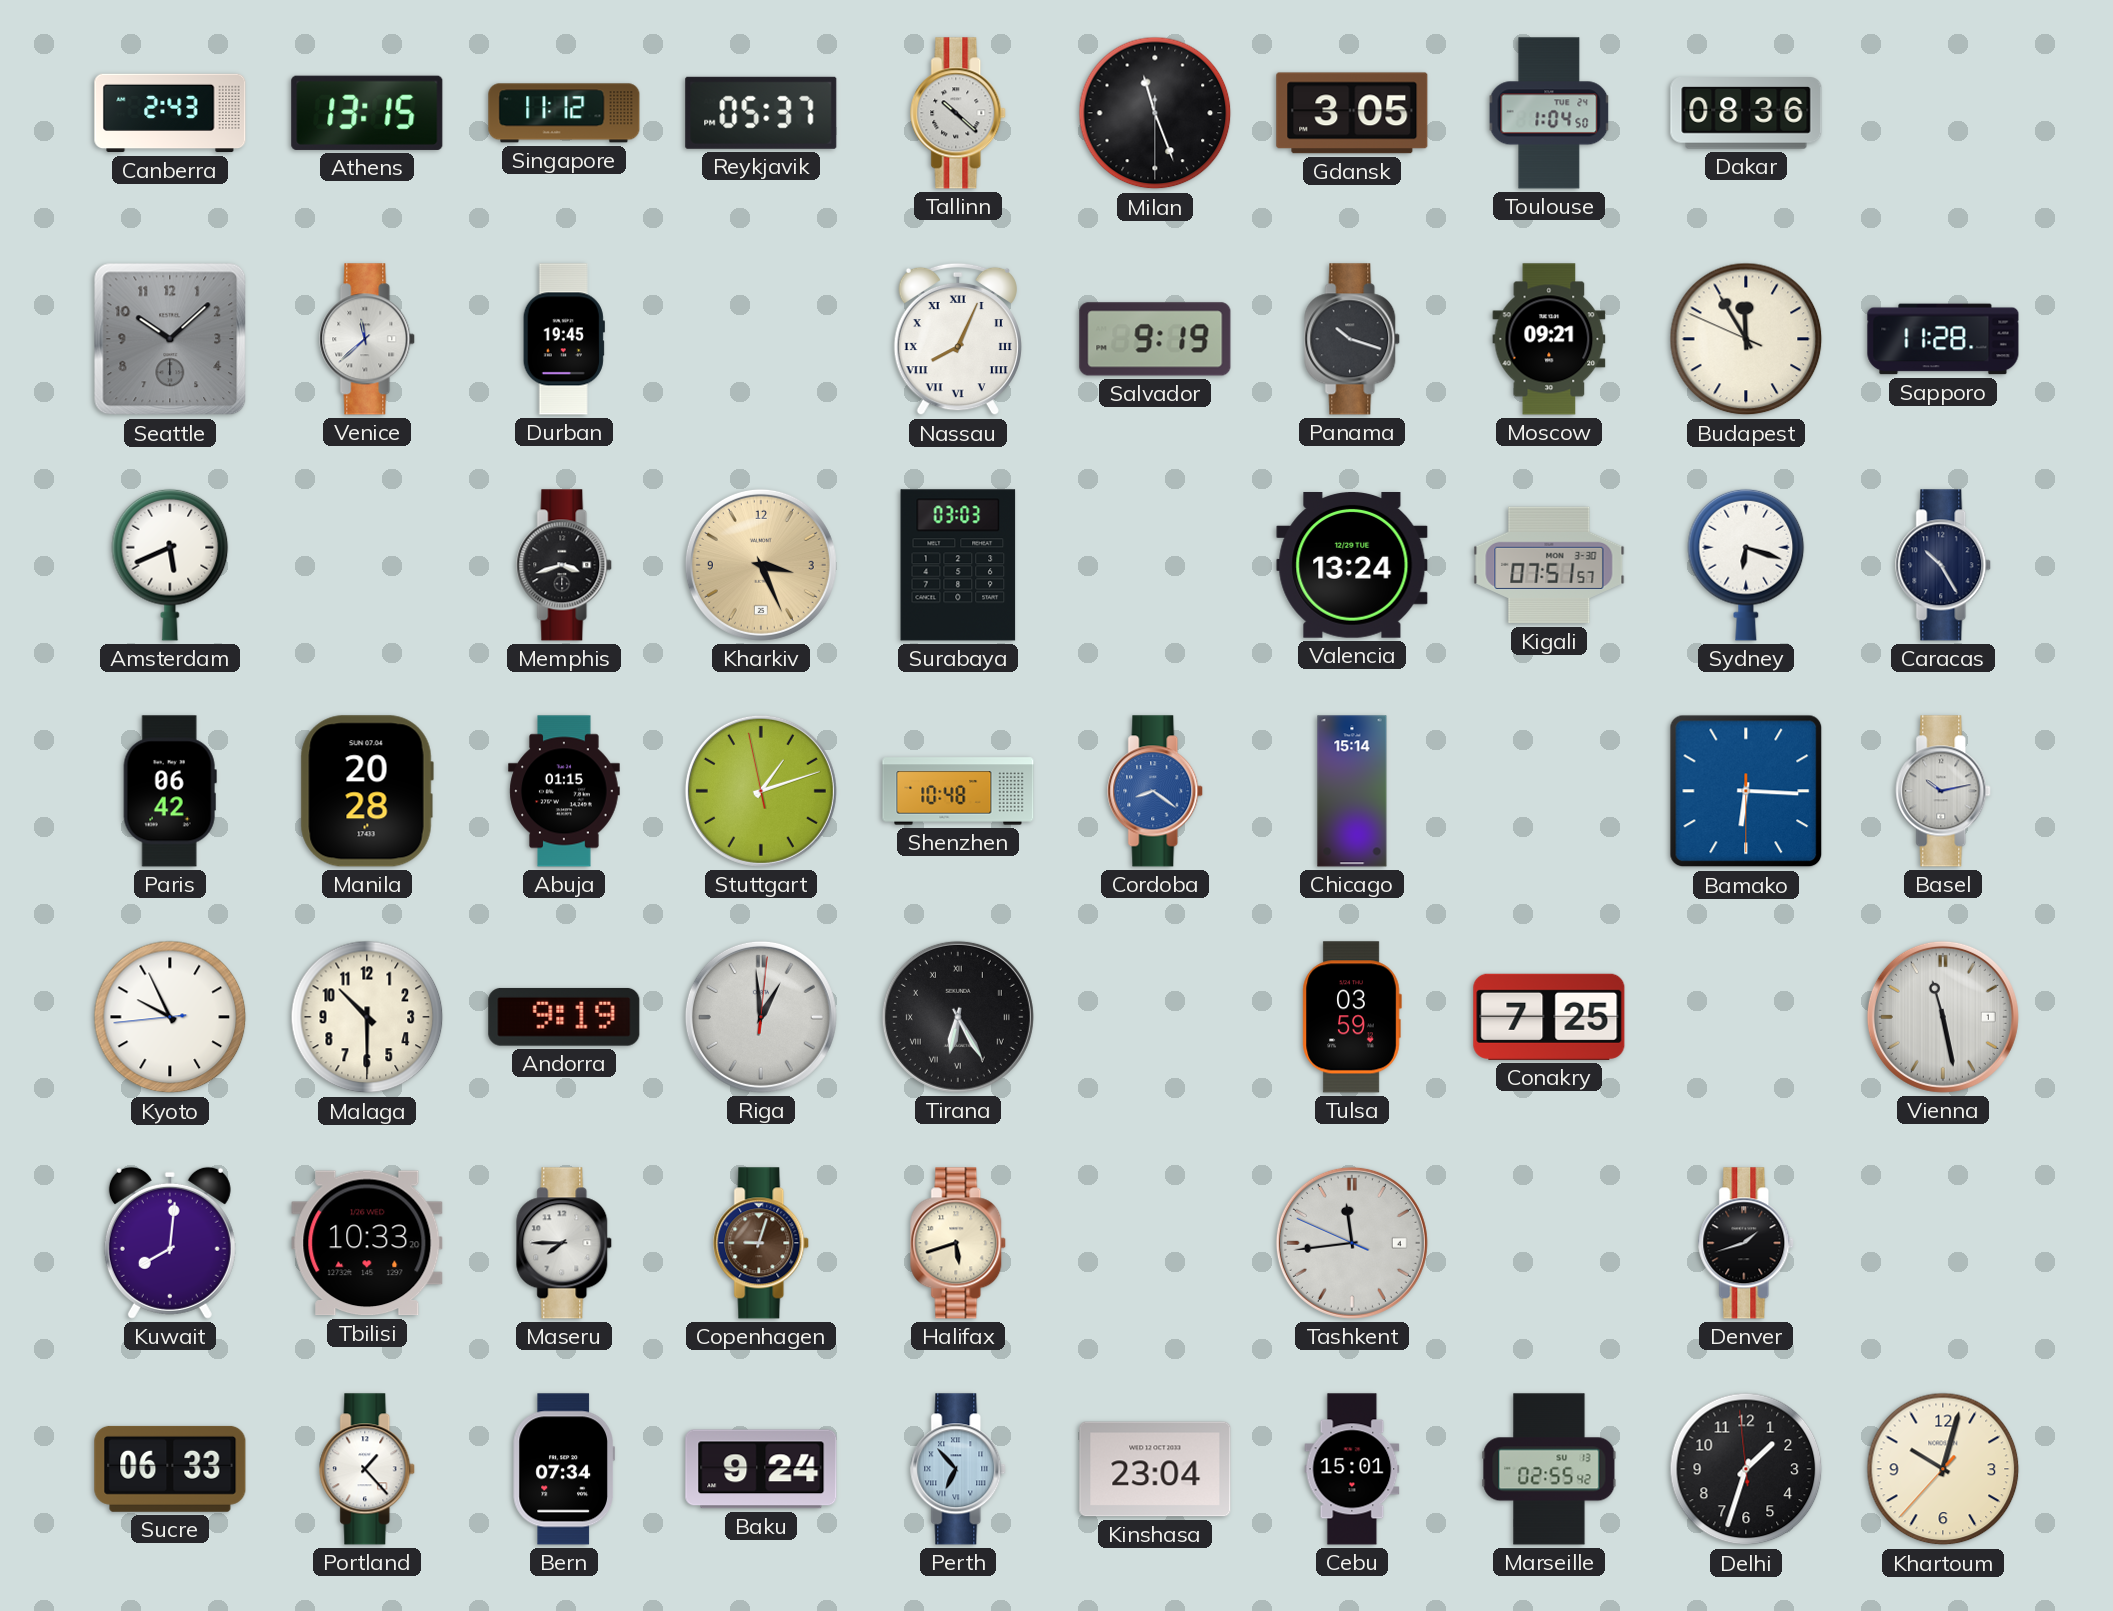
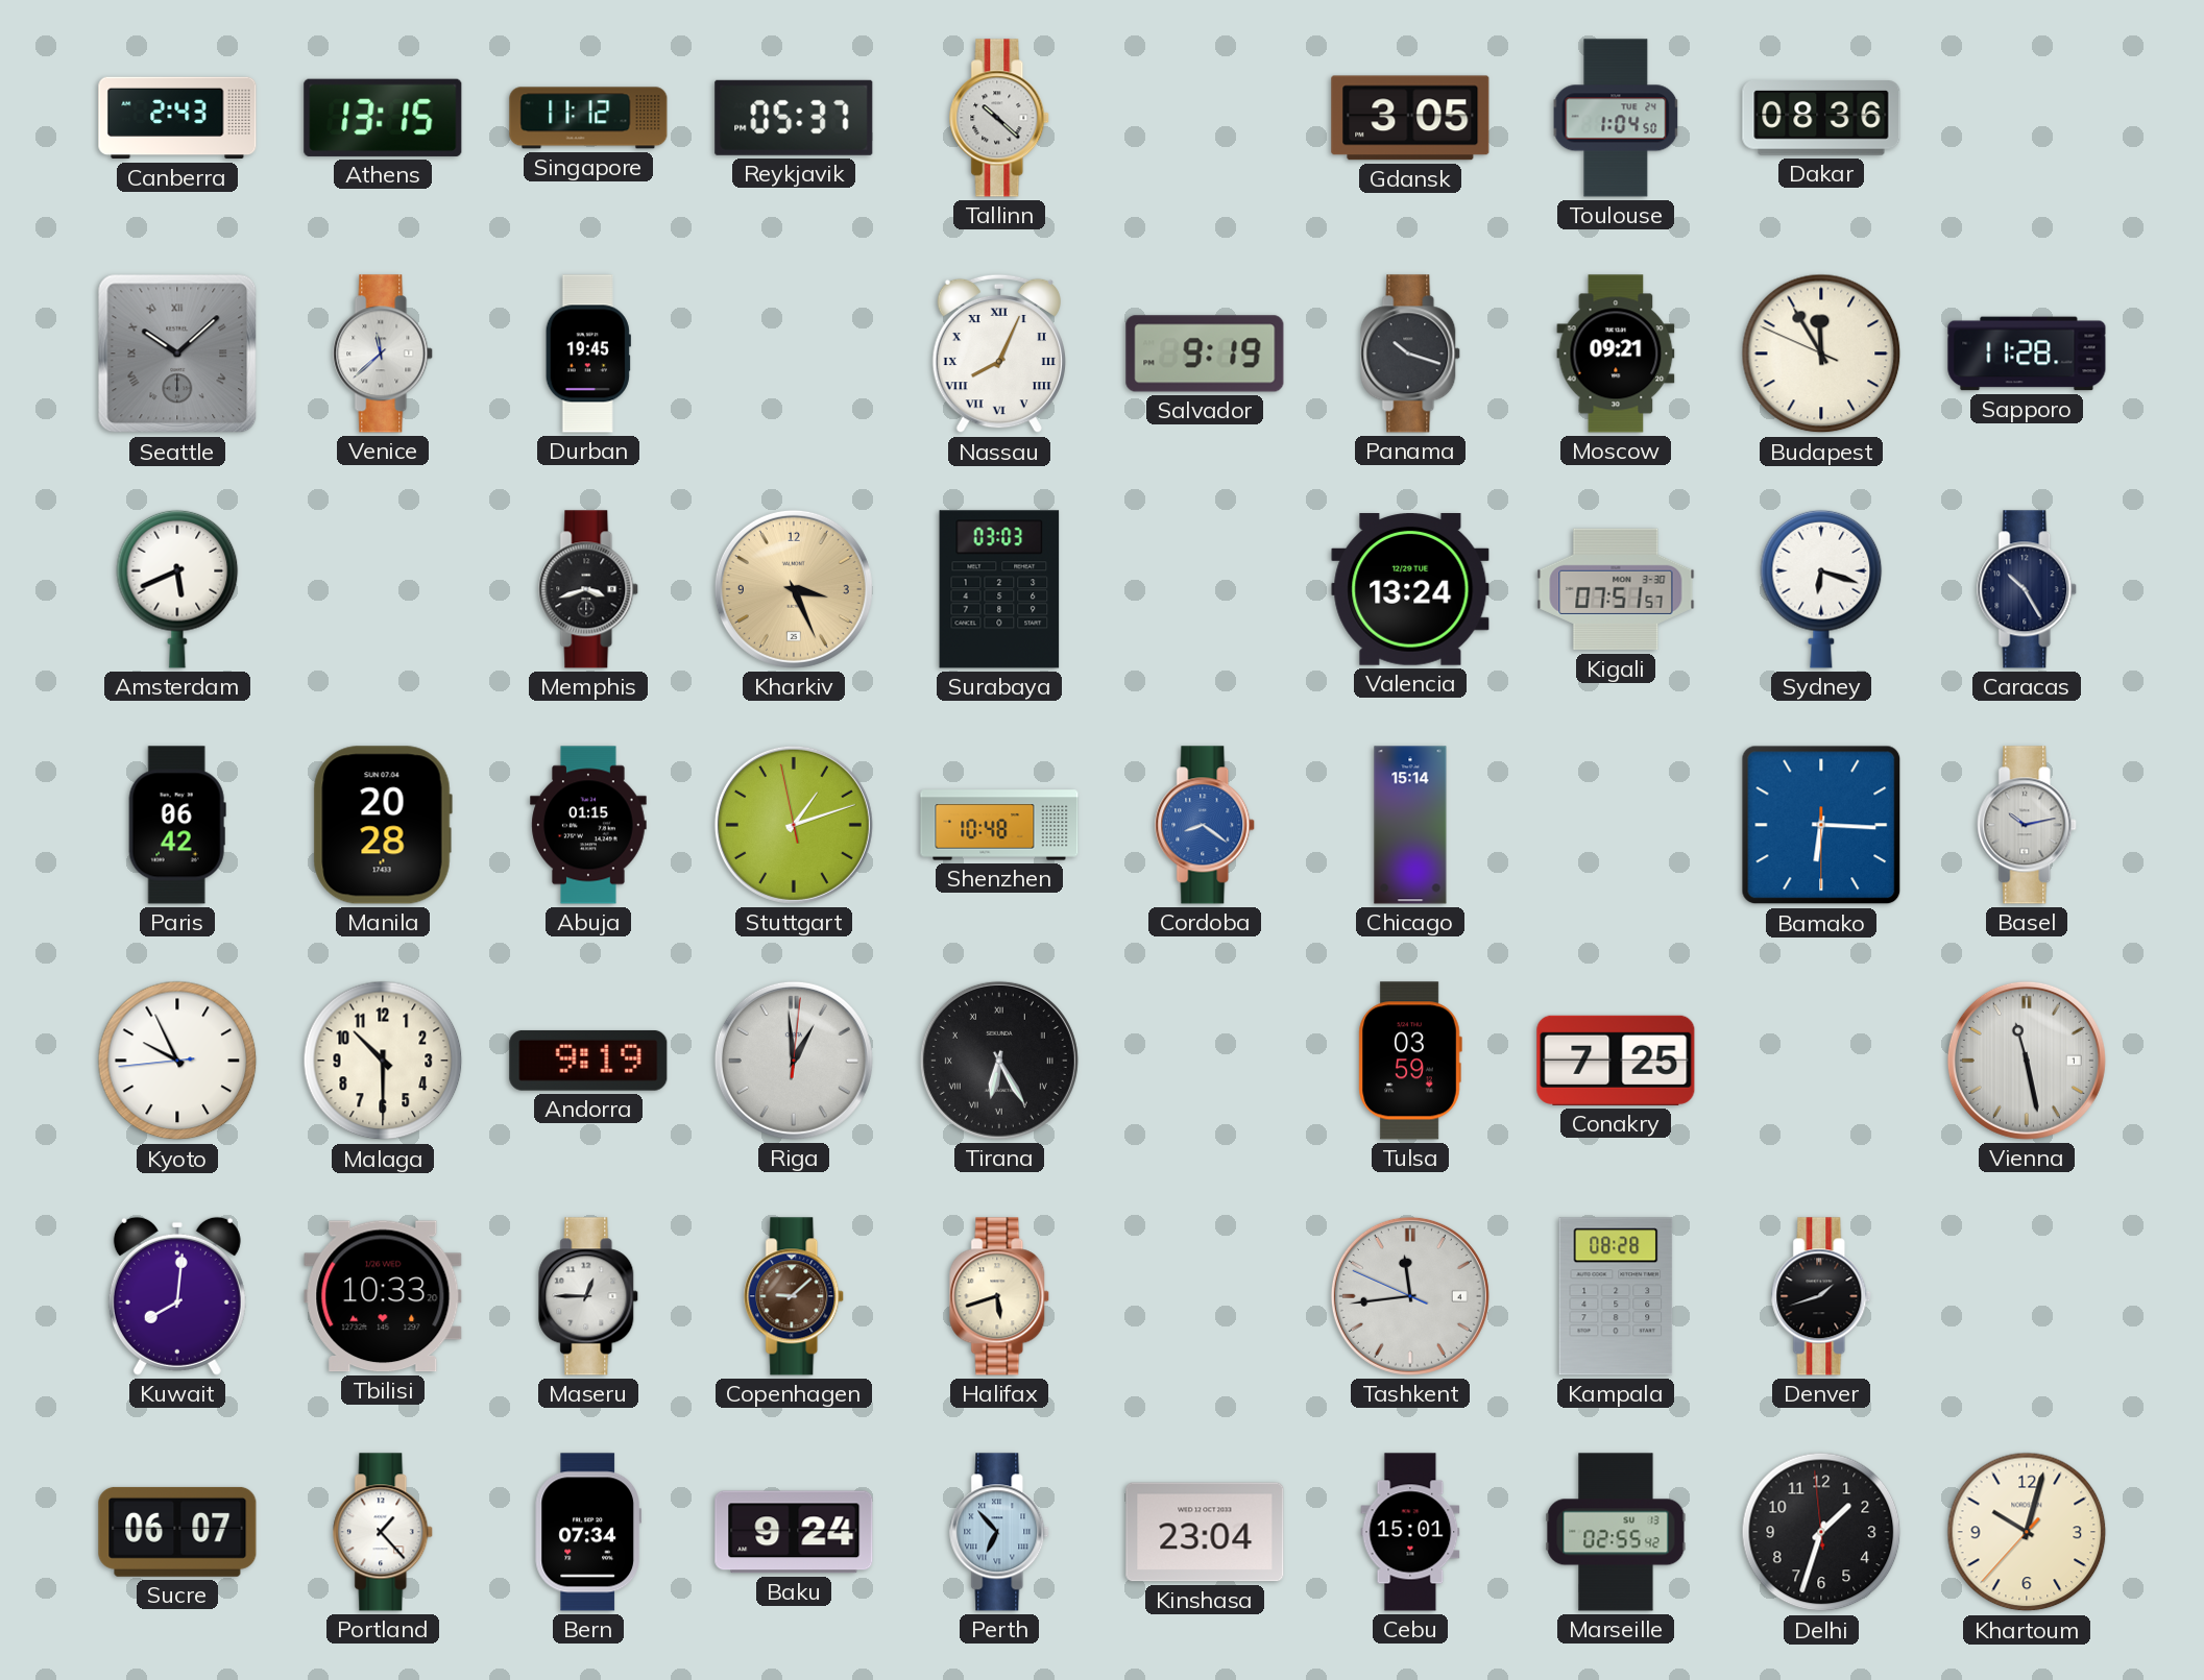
Milan: 11:26 -> none
Seattle numerals: Arabic -> Roman
Maseru: 7:45 -> 12:45
Copenhagen: 9:03 -> 9:08
Kampala: none -> 08:28
Sucre: 06:33 -> 06:07
